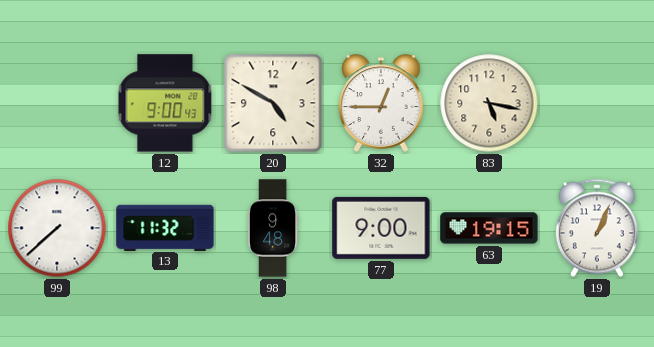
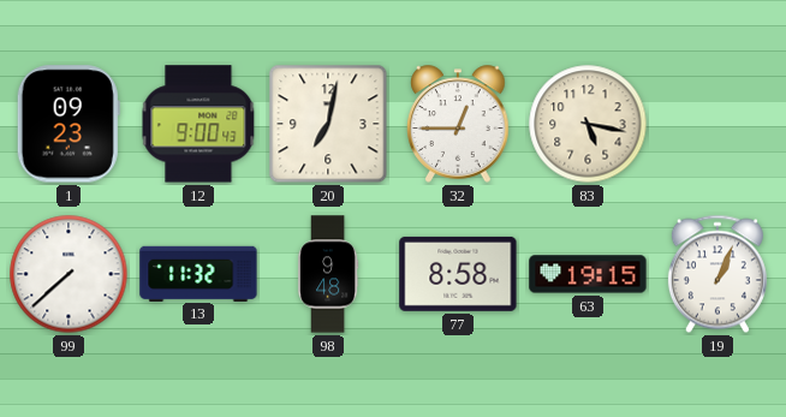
1: none -> 09:23
20: 4:50 -> 7:02
77: 9:00 -> 8:58
